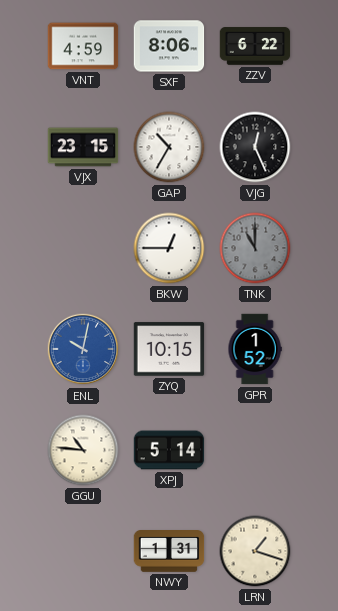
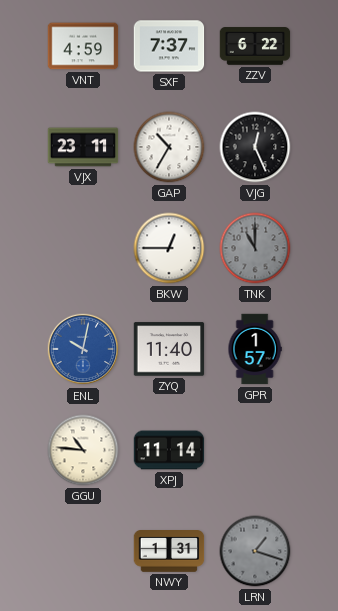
SXF: 8:06 -> 7:37
VJX: 23:15 -> 23:11
ZYQ: 10:15 -> 11:40
GPR: 1:52 -> 1:57
XPJ: 5:14 -> 11:14
LRN dial: cream -> grey
